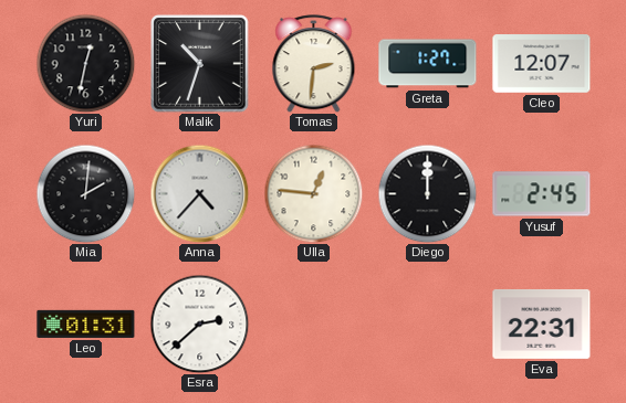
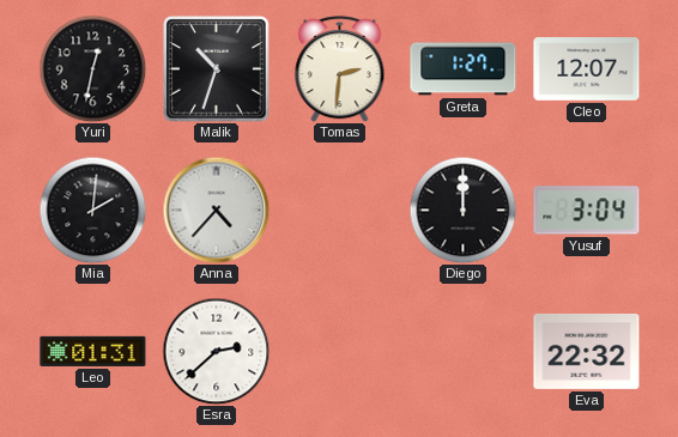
Ulla: 12:46 -> none
Yusuf: 2:45 -> 3:04
Eva: 22:31 -> 22:32
